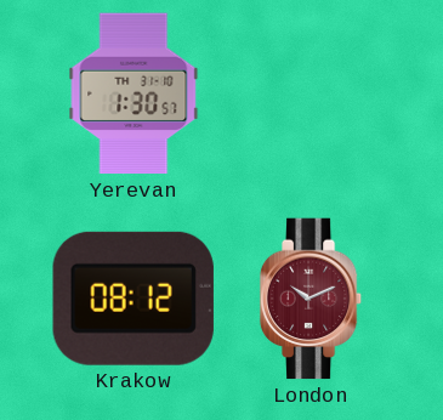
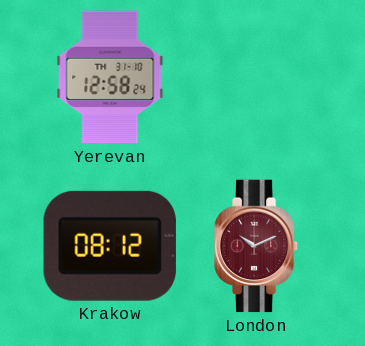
Yerevan: 1:30 -> 12:58
